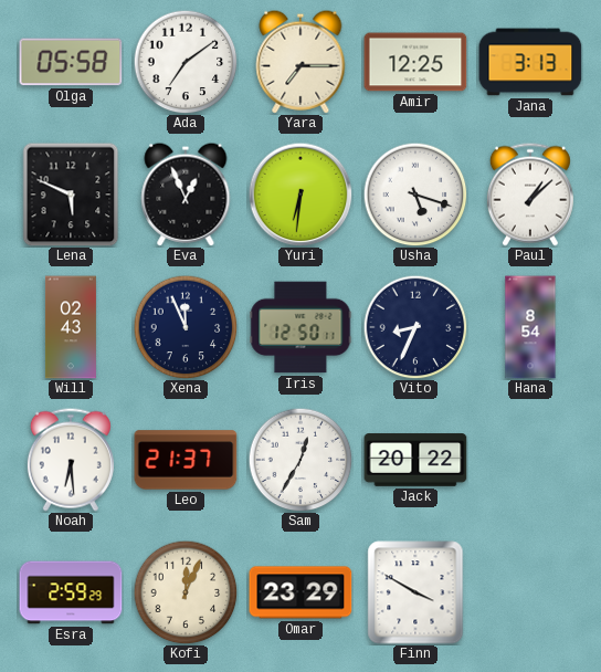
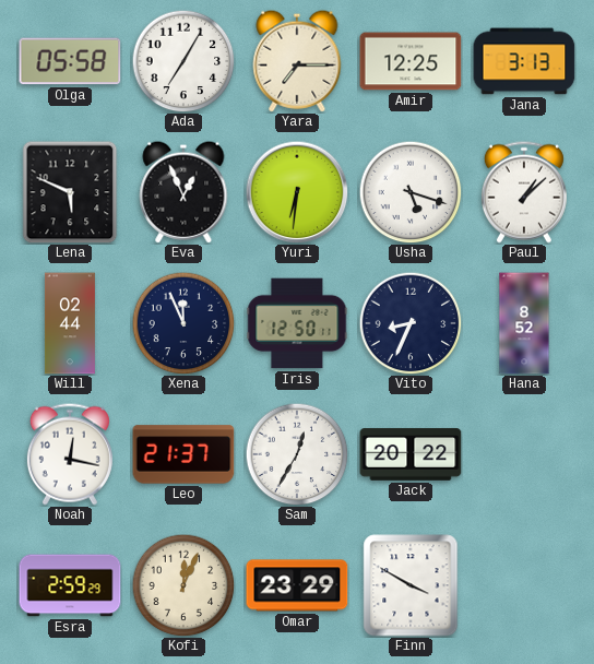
Ada: 7:09 -> 7:05
Will: 02:43 -> 02:44
Hana: 8:54 -> 8:52
Noah: 6:29 -> 12:17
